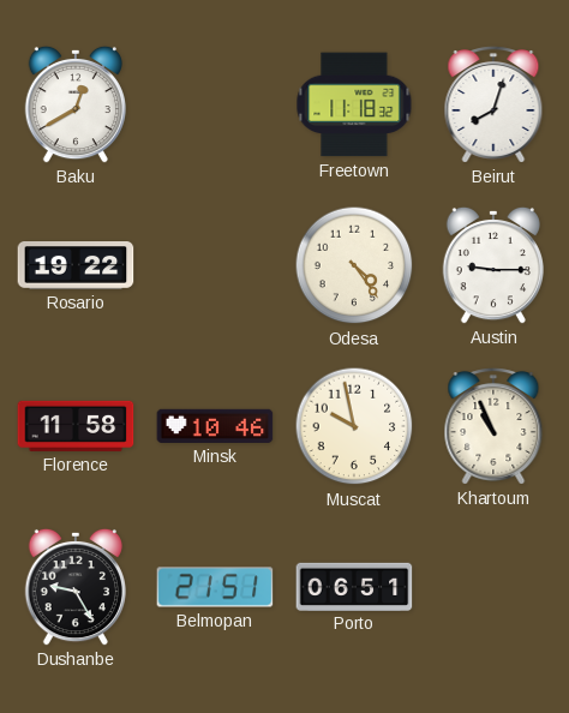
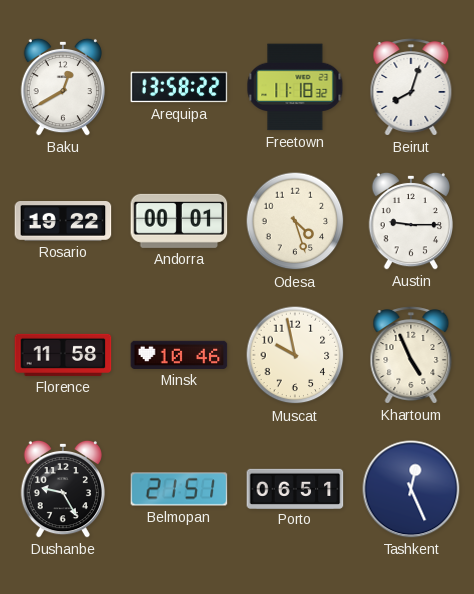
Arequipa: none -> 13:58
Andorra: none -> 00:01
Odesa: 4:24 -> 4:27
Khartoum: 10:56 -> 4:56
Tashkent: none -> 12:26
